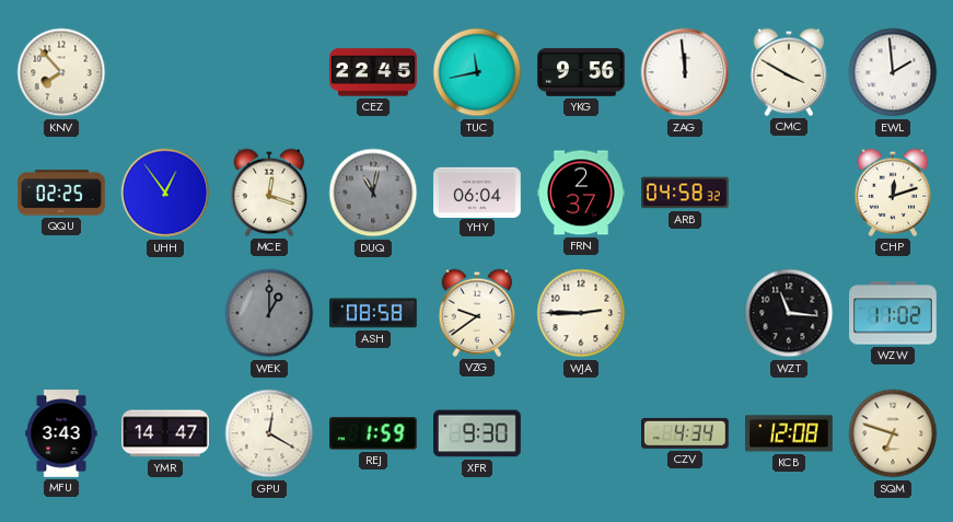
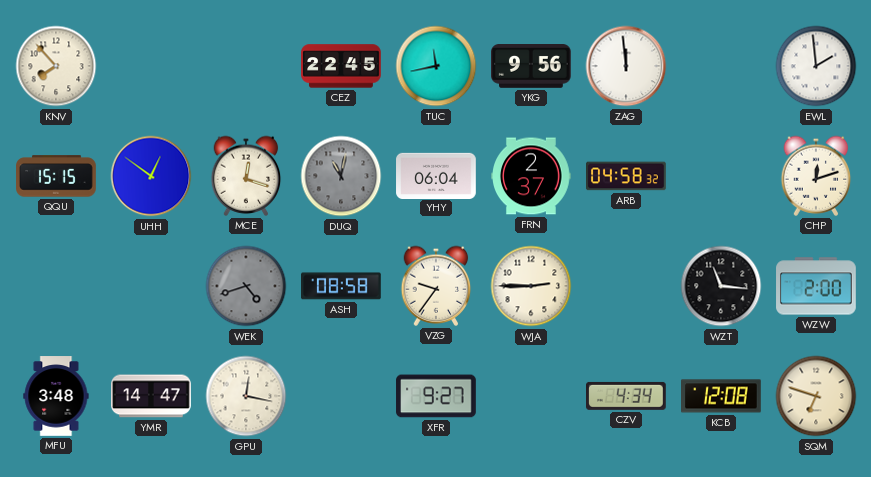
CMC: 3:50 -> none
QQU: 02:25 -> 15:15
UHH: 12:54 -> 12:51
WEK: 1:00 -> 4:42
VZG: 9:39 -> 9:36
WZW: 11:02 -> 2:00
MFU: 3:43 -> 3:48
GPU: 12:20 -> 12:17
REJ: 1:59 -> none
XFR: 9:30 -> 9:27
